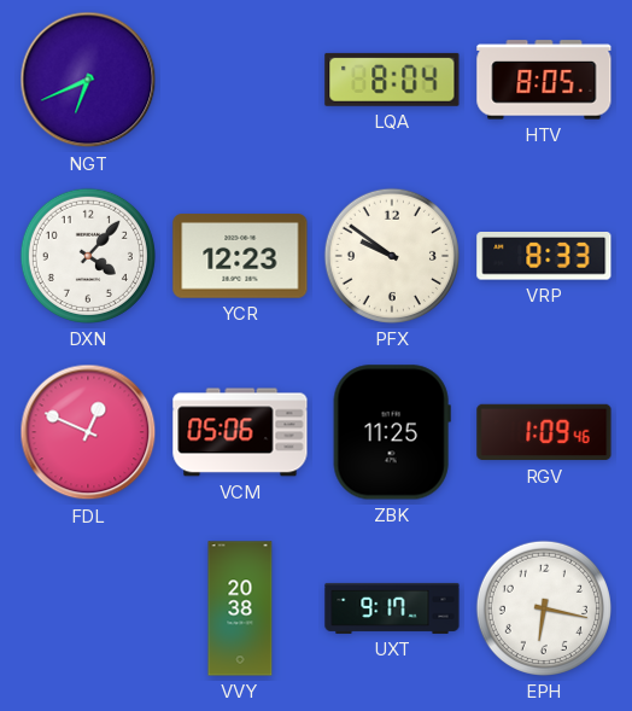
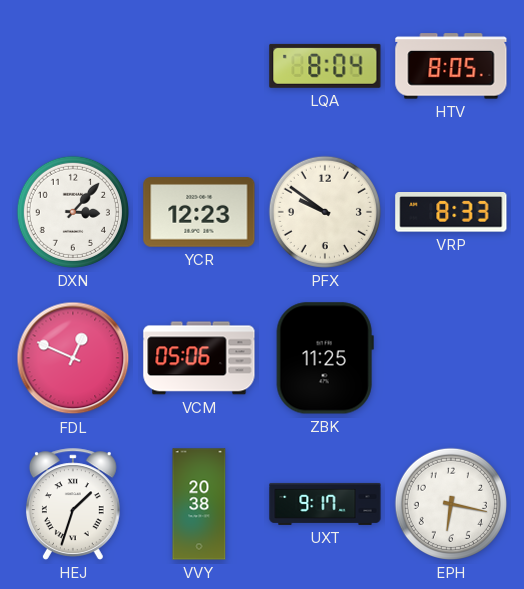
NGT: 6:41 -> none
DXN: 4:07 -> 3:07
RGV: 1:09 -> none
HEJ: none -> 1:33
